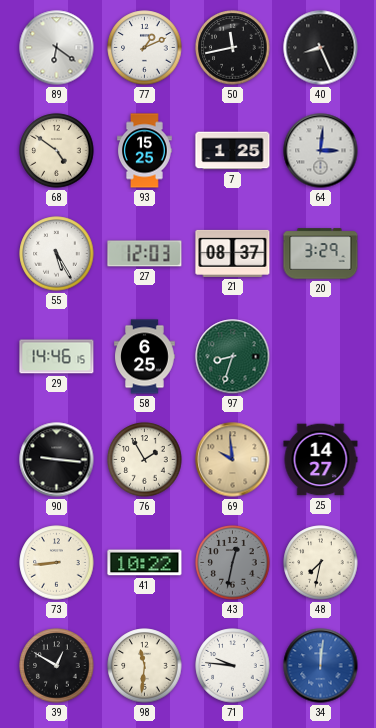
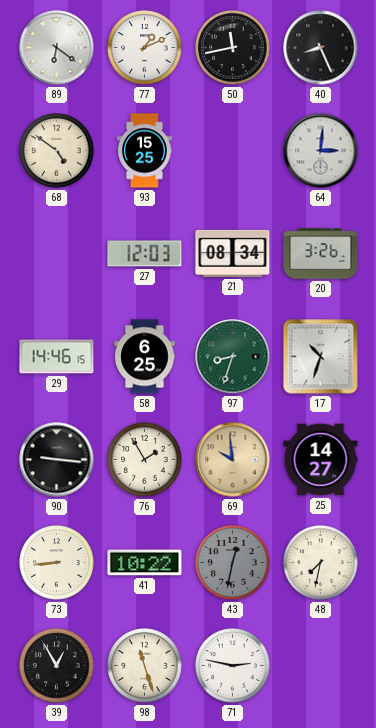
7: 1:25 -> none
55: 5:25 -> none
21: 08:37 -> 08:34
20: 3:29 -> 3:26
17: none -> 10:33
39: 12:50 -> 12:55
98: 11:31 -> 11:27
71: 9:46 -> 2:47
34: 12:01 -> none
